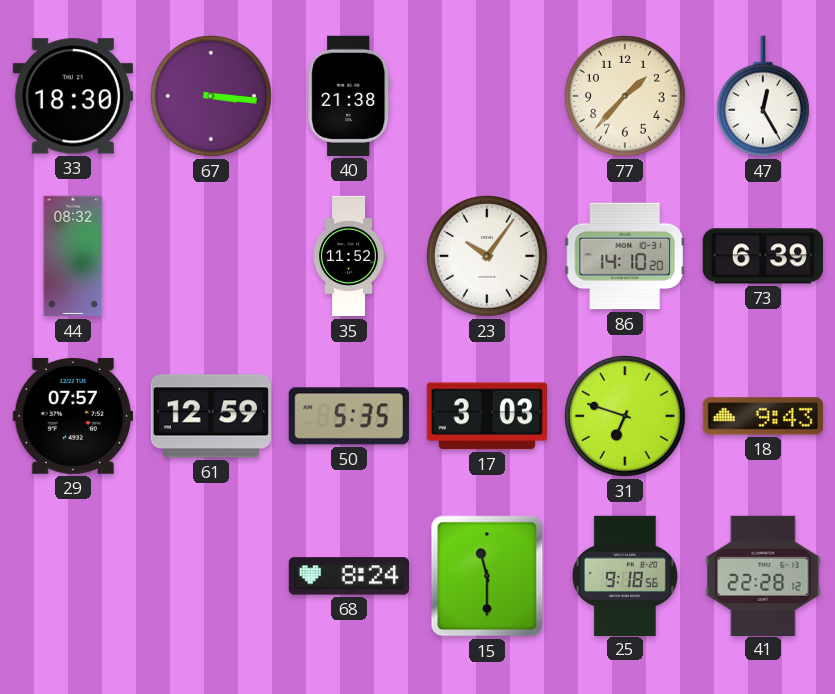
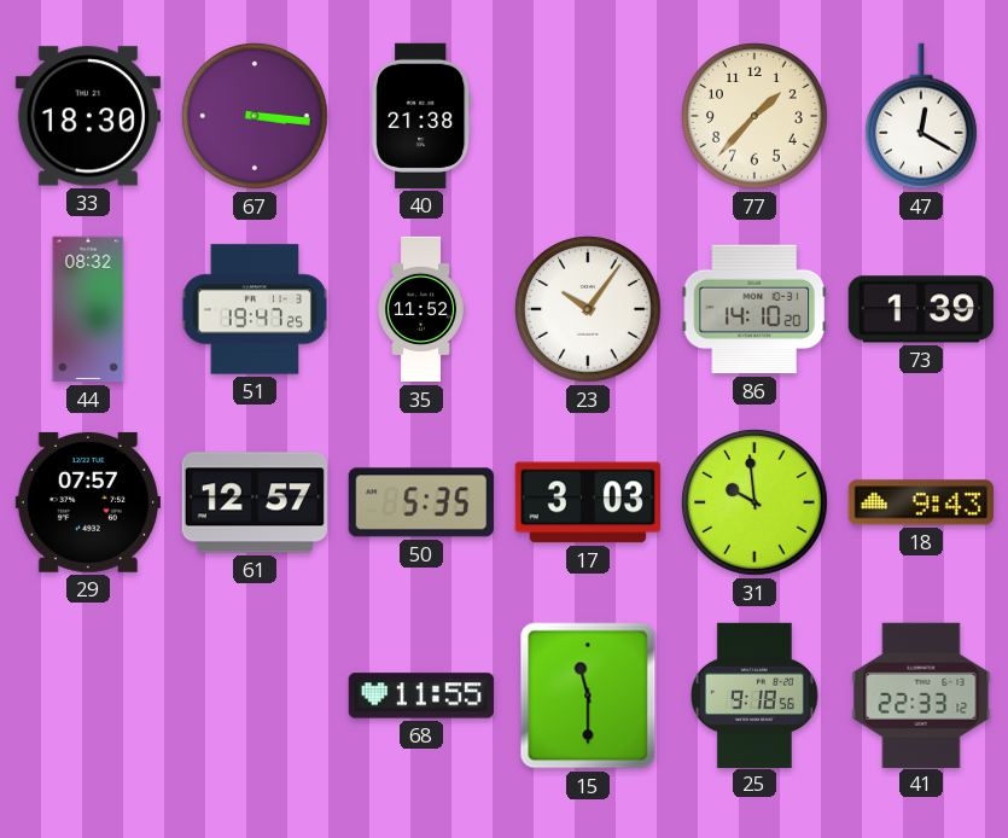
47: 12:25 -> 12:20
51: none -> 19:47
73: 6:39 -> 1:39
61: 12:59 -> 12:57
31: 6:48 -> 9:59
68: 8:24 -> 11:55
41: 22:28 -> 22:33
